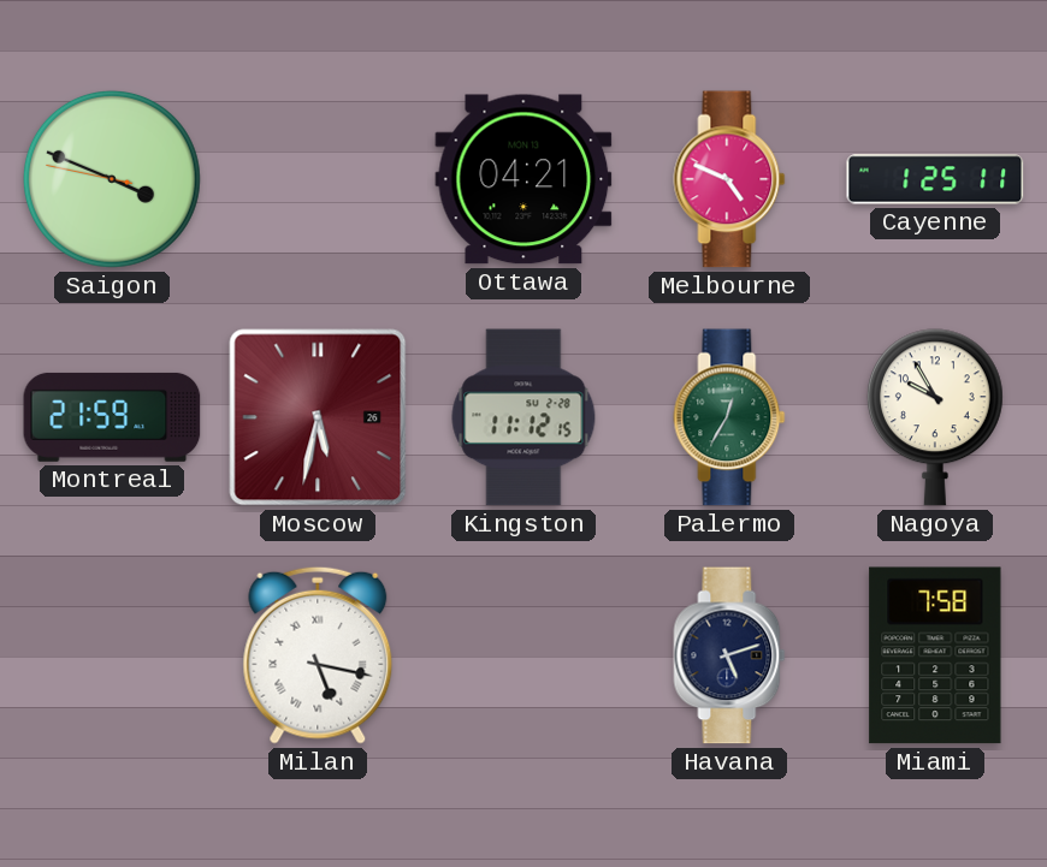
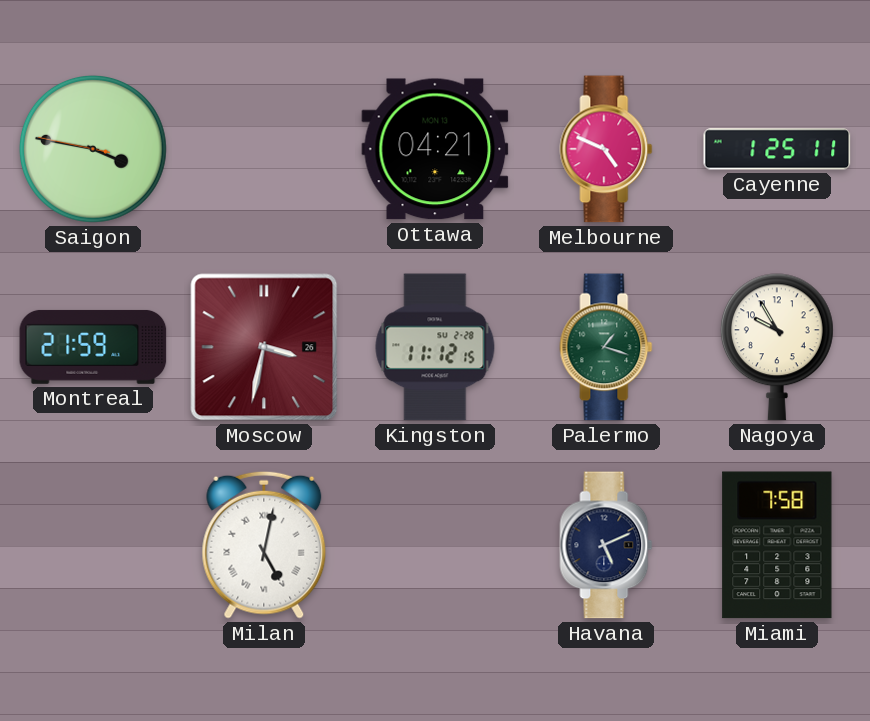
Saigon: 3:48 -> 3:46
Moscow: 5:32 -> 3:32
Palermo: 12:35 -> 1:18
Milan: 5:17 -> 5:02
Havana: 5:12 -> 5:11
